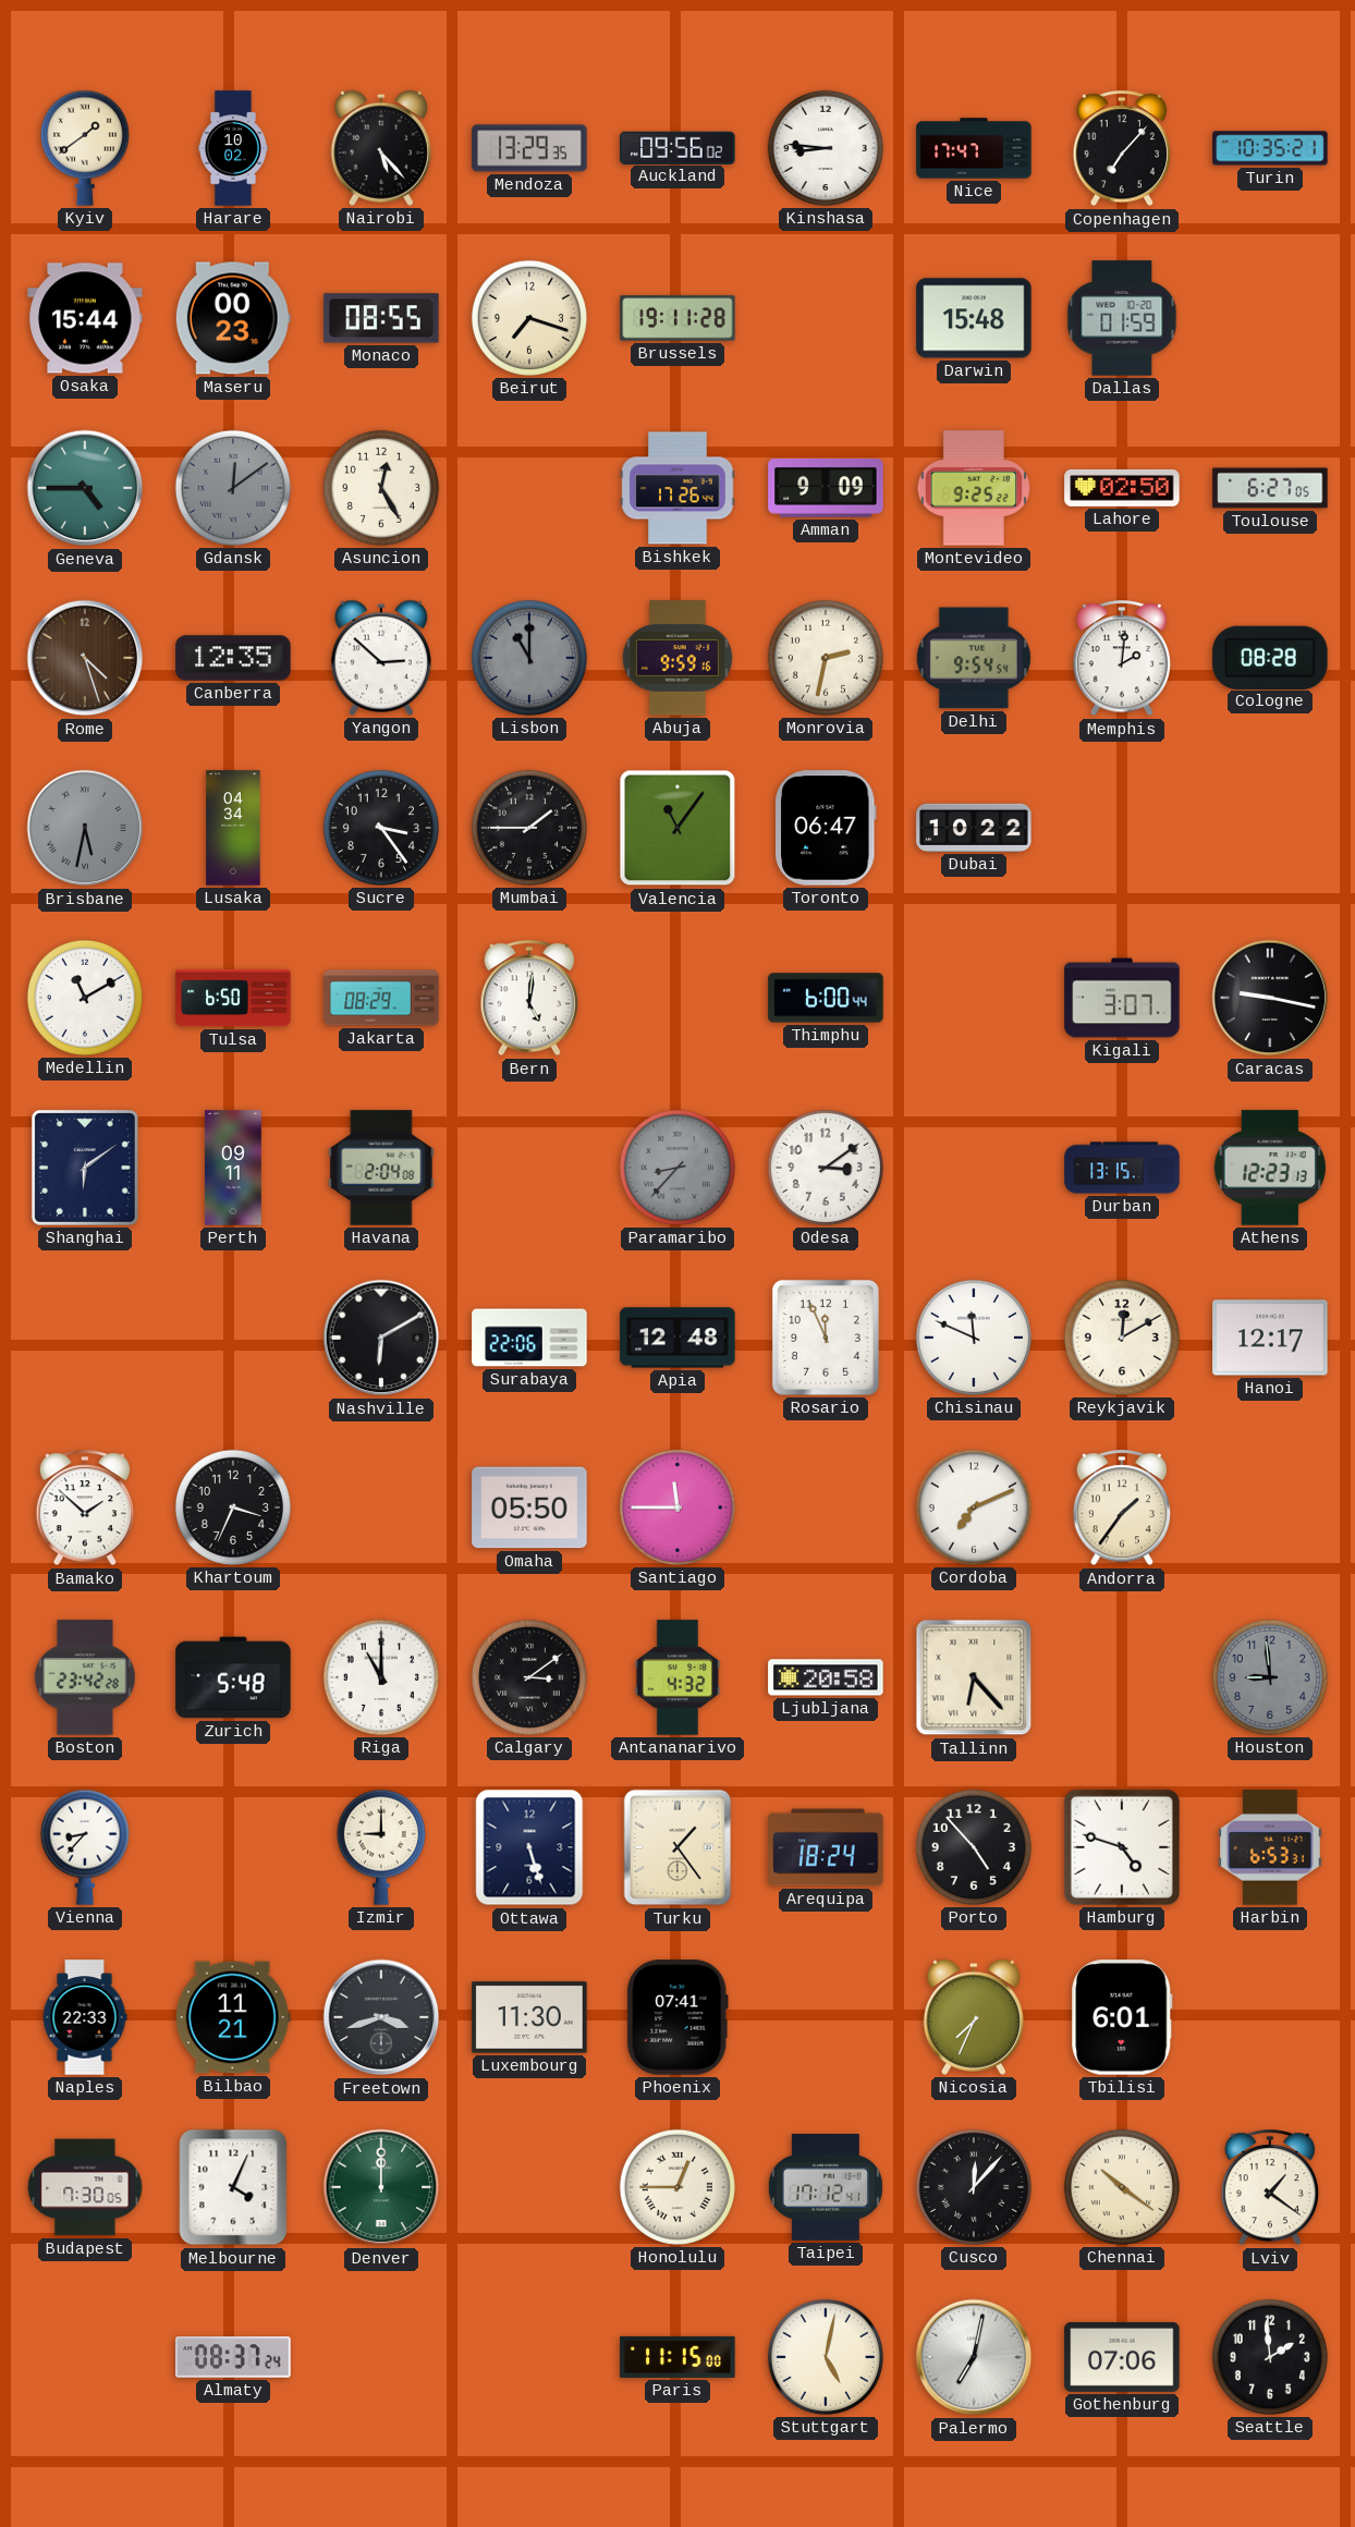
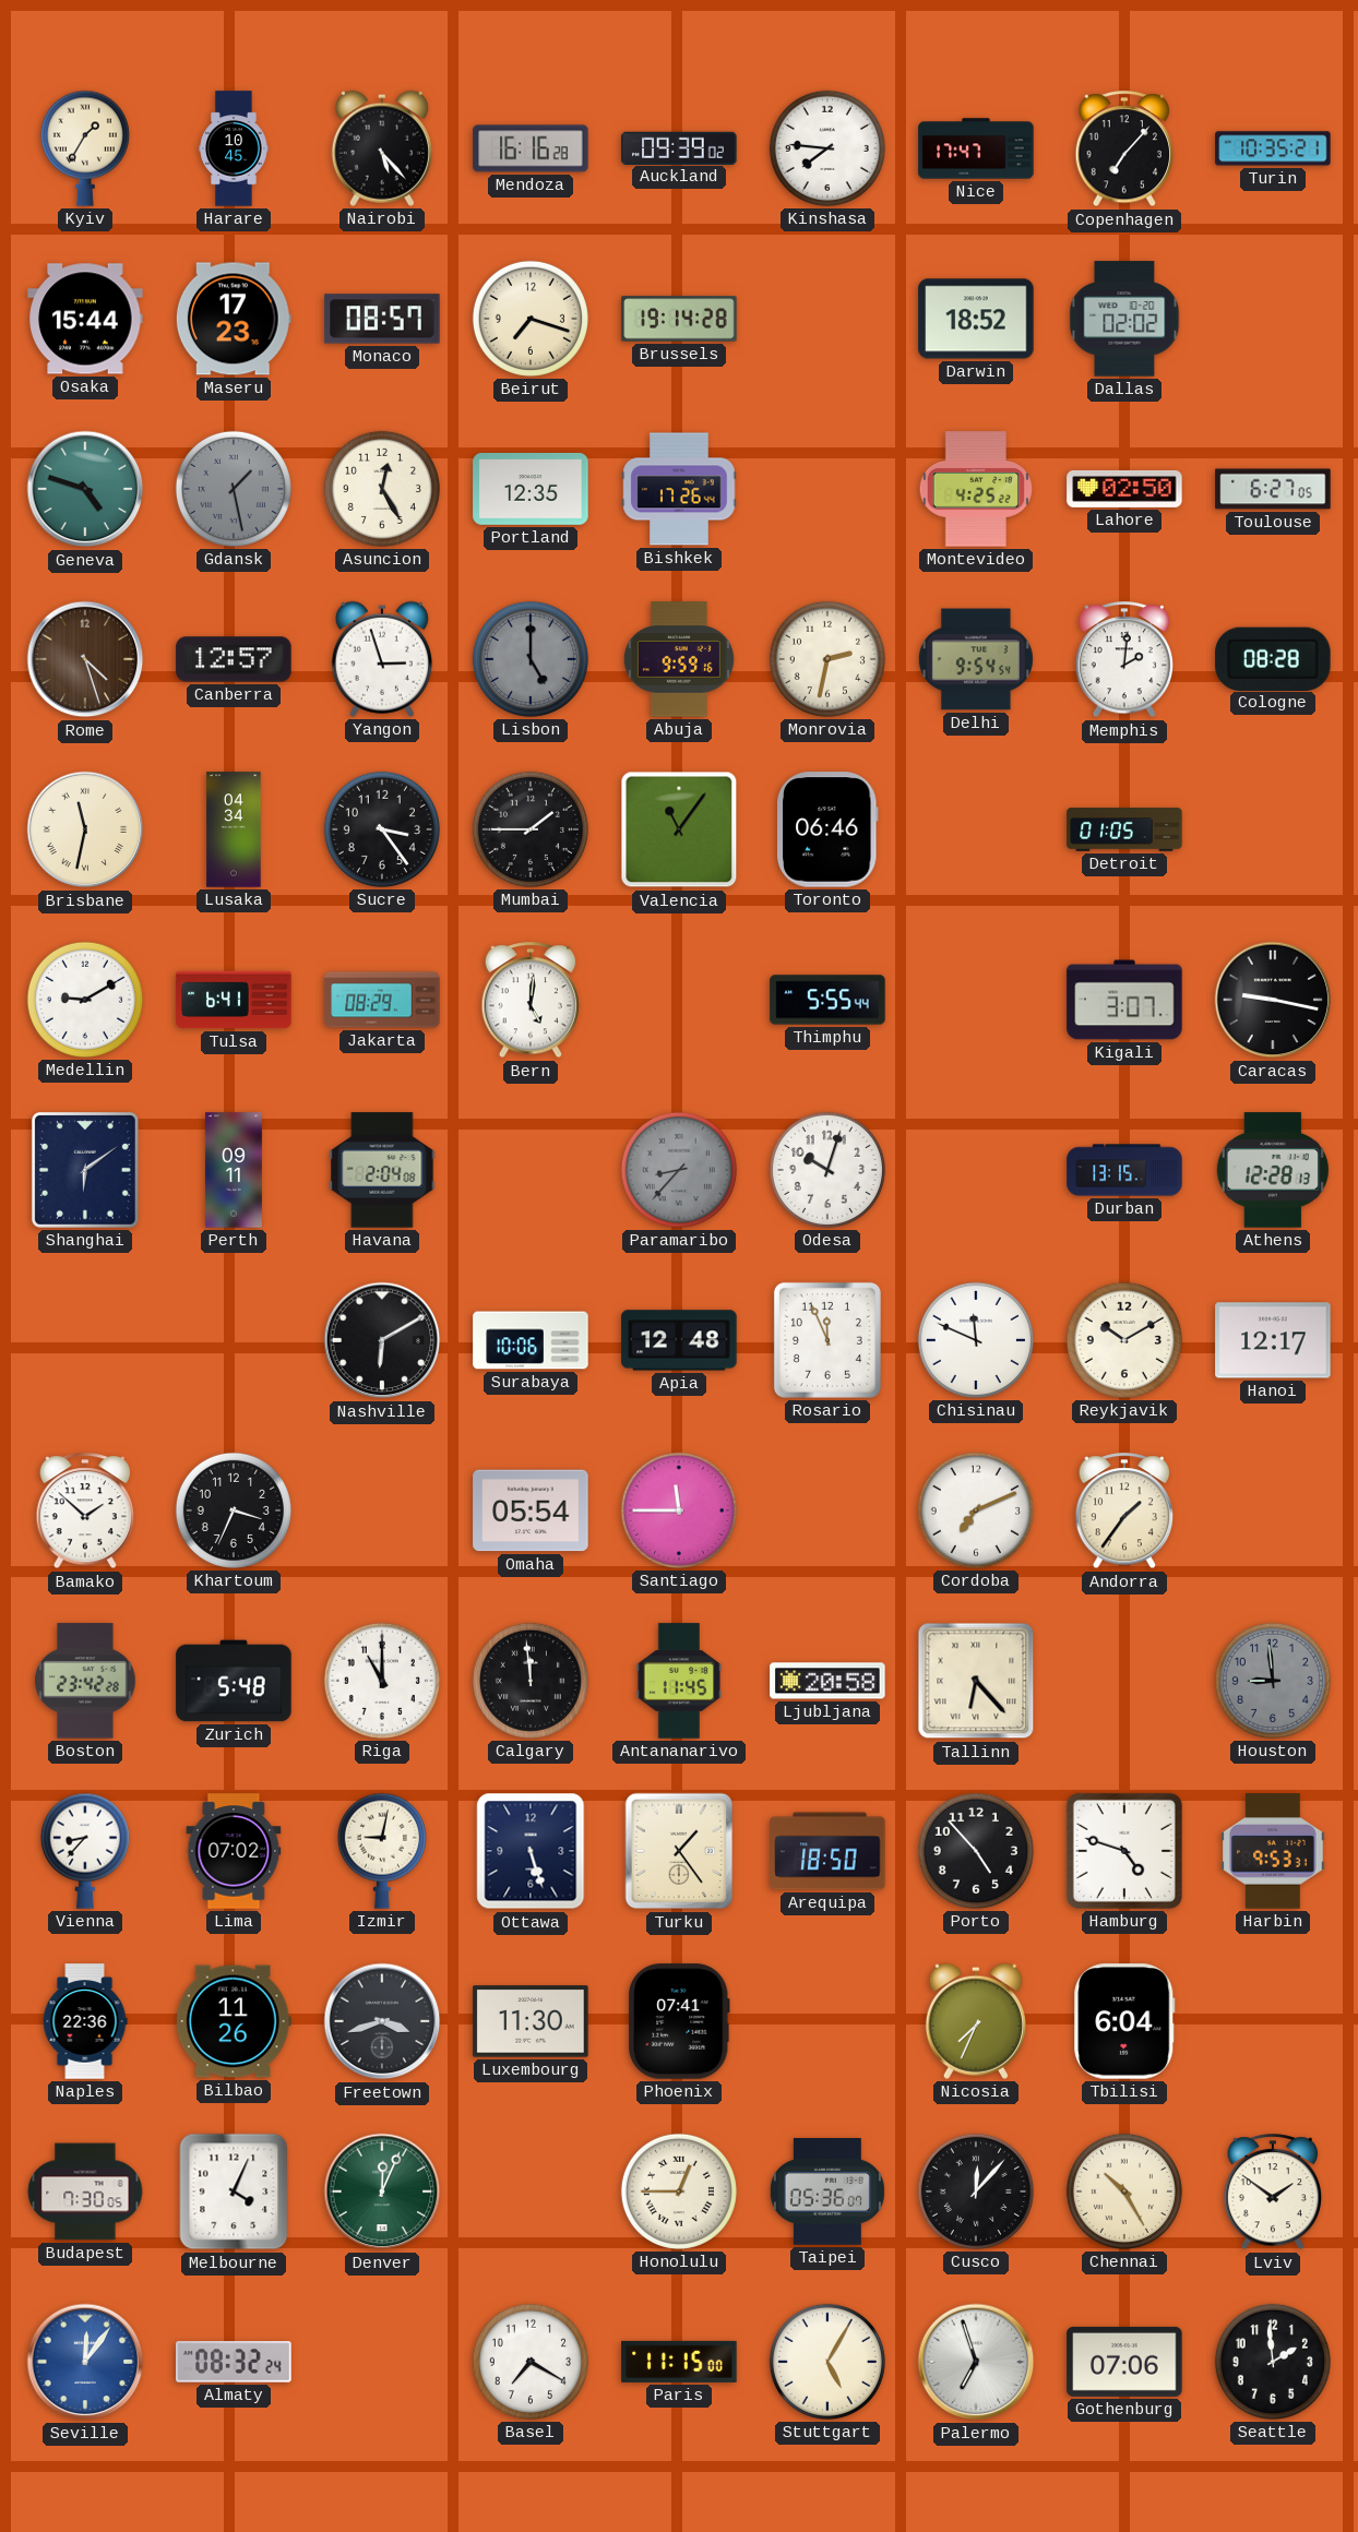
Kyiv: 1:39 -> 1:35
Harare: 10:02 -> 10:45
Mendoza: 13:29 -> 16:16
Auckland: 09:56 -> 09:39
Kinshasa: 8:46 -> 7:46
Maseru: 00:23 -> 17:23
Monaco: 08:55 -> 08:57
Brussels: 19:11 -> 19:14
Darwin: 15:48 -> 18:52
Dallas: 01:59 -> 02:02
Geneva: 4:45 -> 4:48
Gdansk: 12:09 -> 1:28
Portland: none -> 12:35
Amman: 9:09 -> none
Montevideo: 9:25 -> 4:25
Canberra: 12:35 -> 12:57
Yangon: 2:52 -> 2:57
Lisbon: 11:00 -> 5:00
Brisbane: 5:32 -> 11:32
Brisbane dial: grey -> cream
Toronto: 06:47 -> 06:46
Dubai: 10:22 -> none
Detroit: none -> 01:05
Medellin: 11:10 -> 9:10
Tulsa: 6:50 -> 6:41
Thimphu: 6:00 -> 5:55
Odesa: 3:09 -> 10:03
Athens: 12:23 -> 12:28
Surabaya: 22:06 -> 10:06
Reykjavik: 12:10 -> 10:10
Omaha: 05:50 -> 05:54
Calgary: 3:09 -> 11:59
Antananarivo: 4:32 -> 11:45
Lima: none -> 07:02
Izmir: 9:00 -> 9:02
Arequipa: 18:24 -> 18:50
Harbin: 6:53 -> 9:53
Naples: 22:33 -> 22:36
Bilbao: 11:21 -> 11:26
Tbilisi: 6:01 -> 6:04
Denver: 12:00 -> 12:04
Taipei: 17:12 -> 05:36
Chennai: 10:21 -> 10:25
Lviv: 1:21 -> 1:51
Seville: none -> 12:06
Almaty: 08:37 -> 08:32
Basel: none -> 7:20
Stuttgart: 5:02 -> 5:05
Palermo: 7:02 -> 6:57
